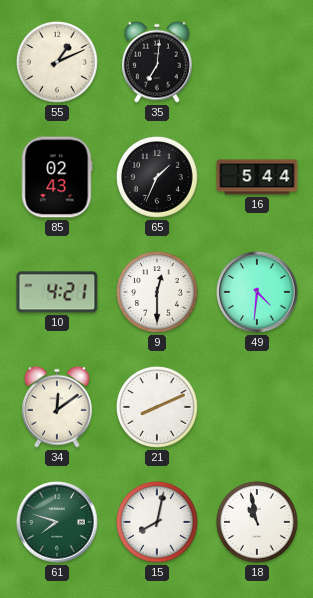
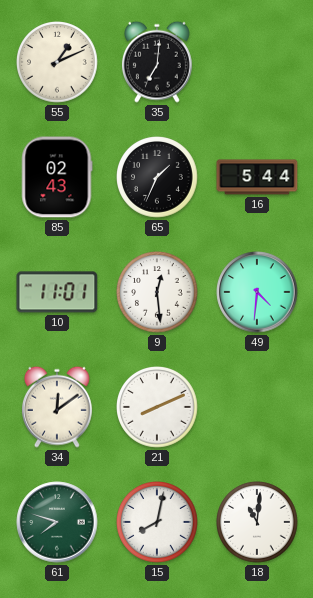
10: 4:21 -> 11:01
9: 12:30 -> 12:29
18: 10:58 -> 11:01
